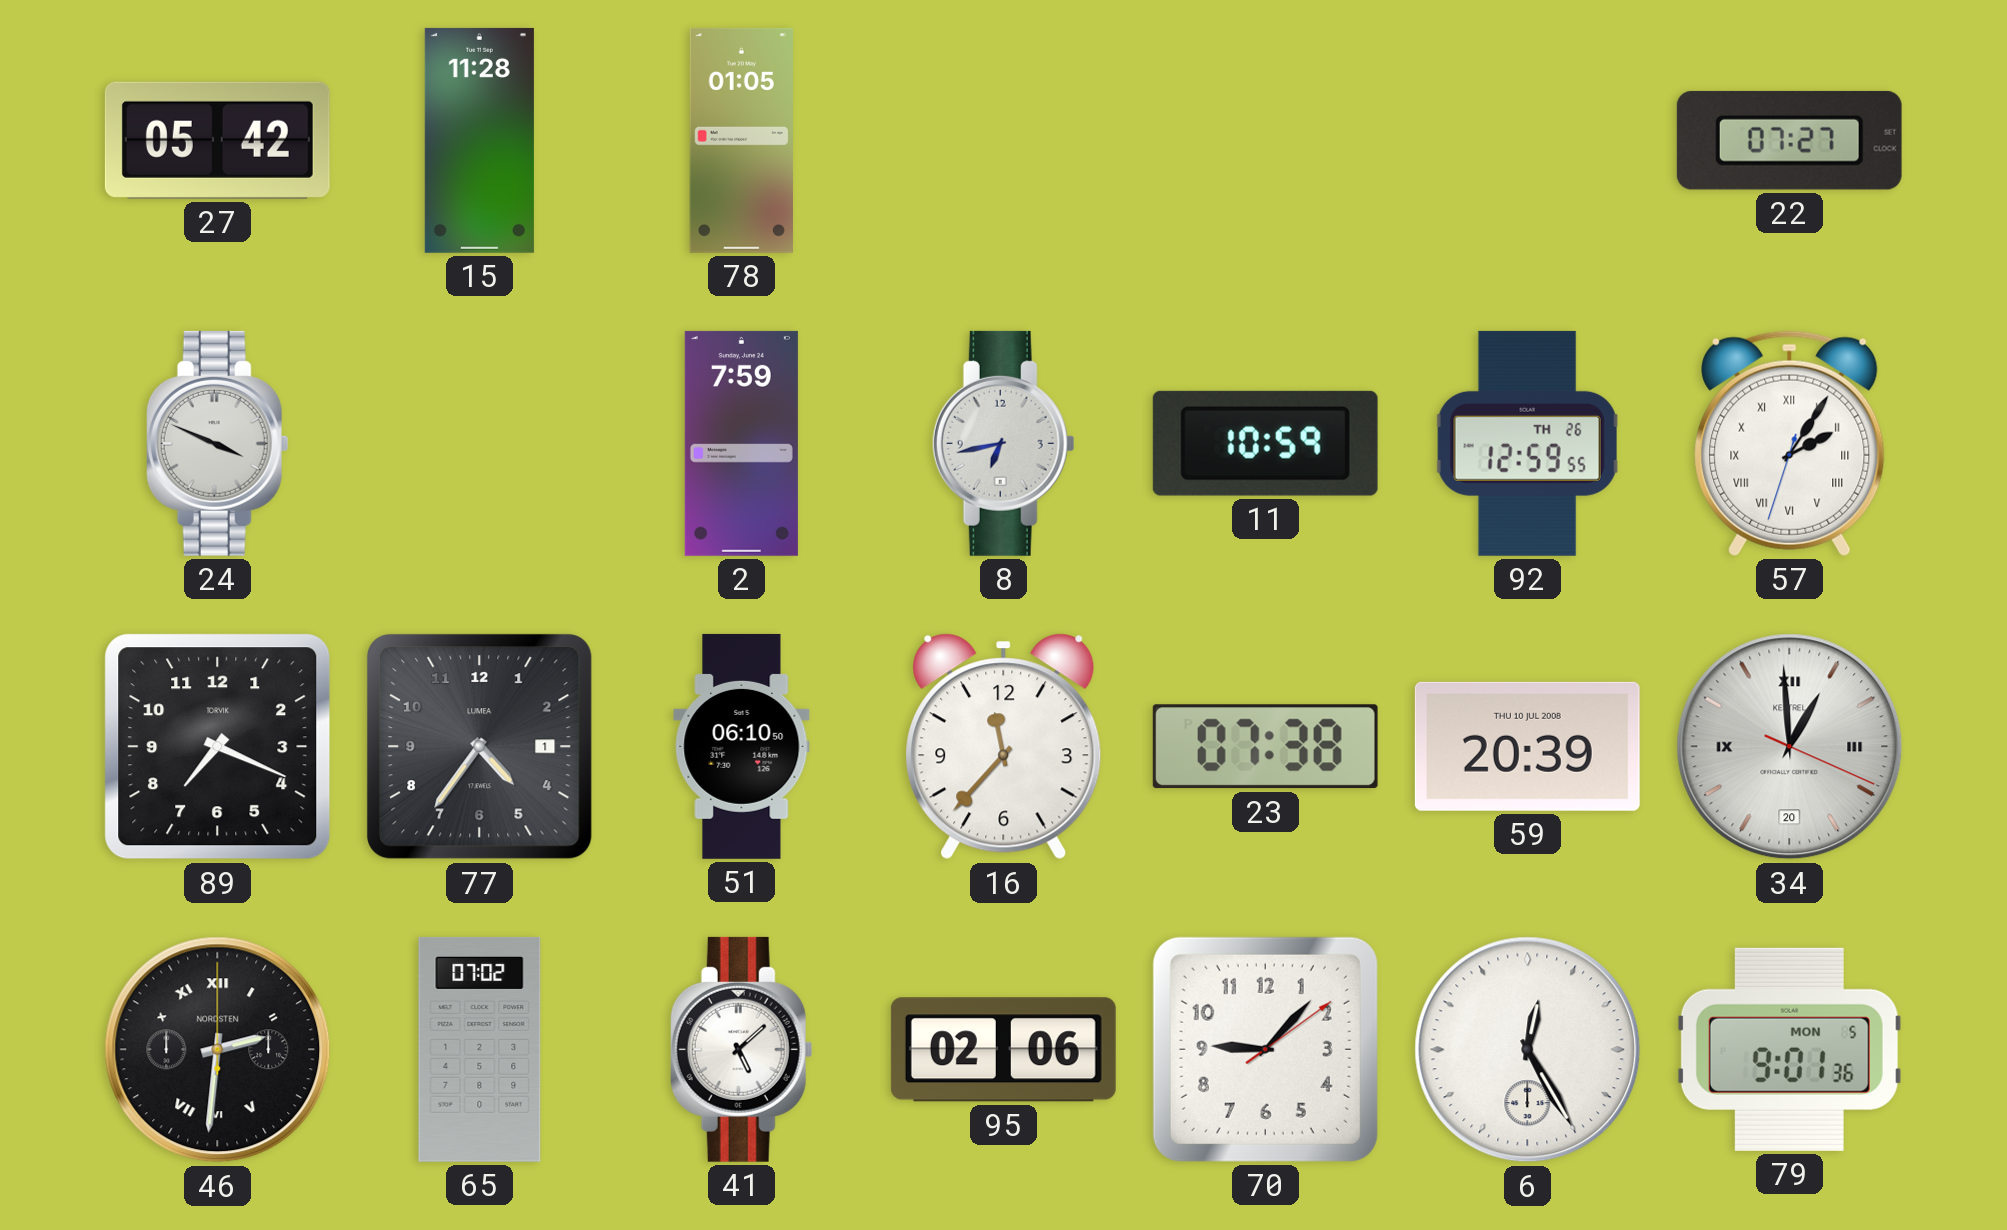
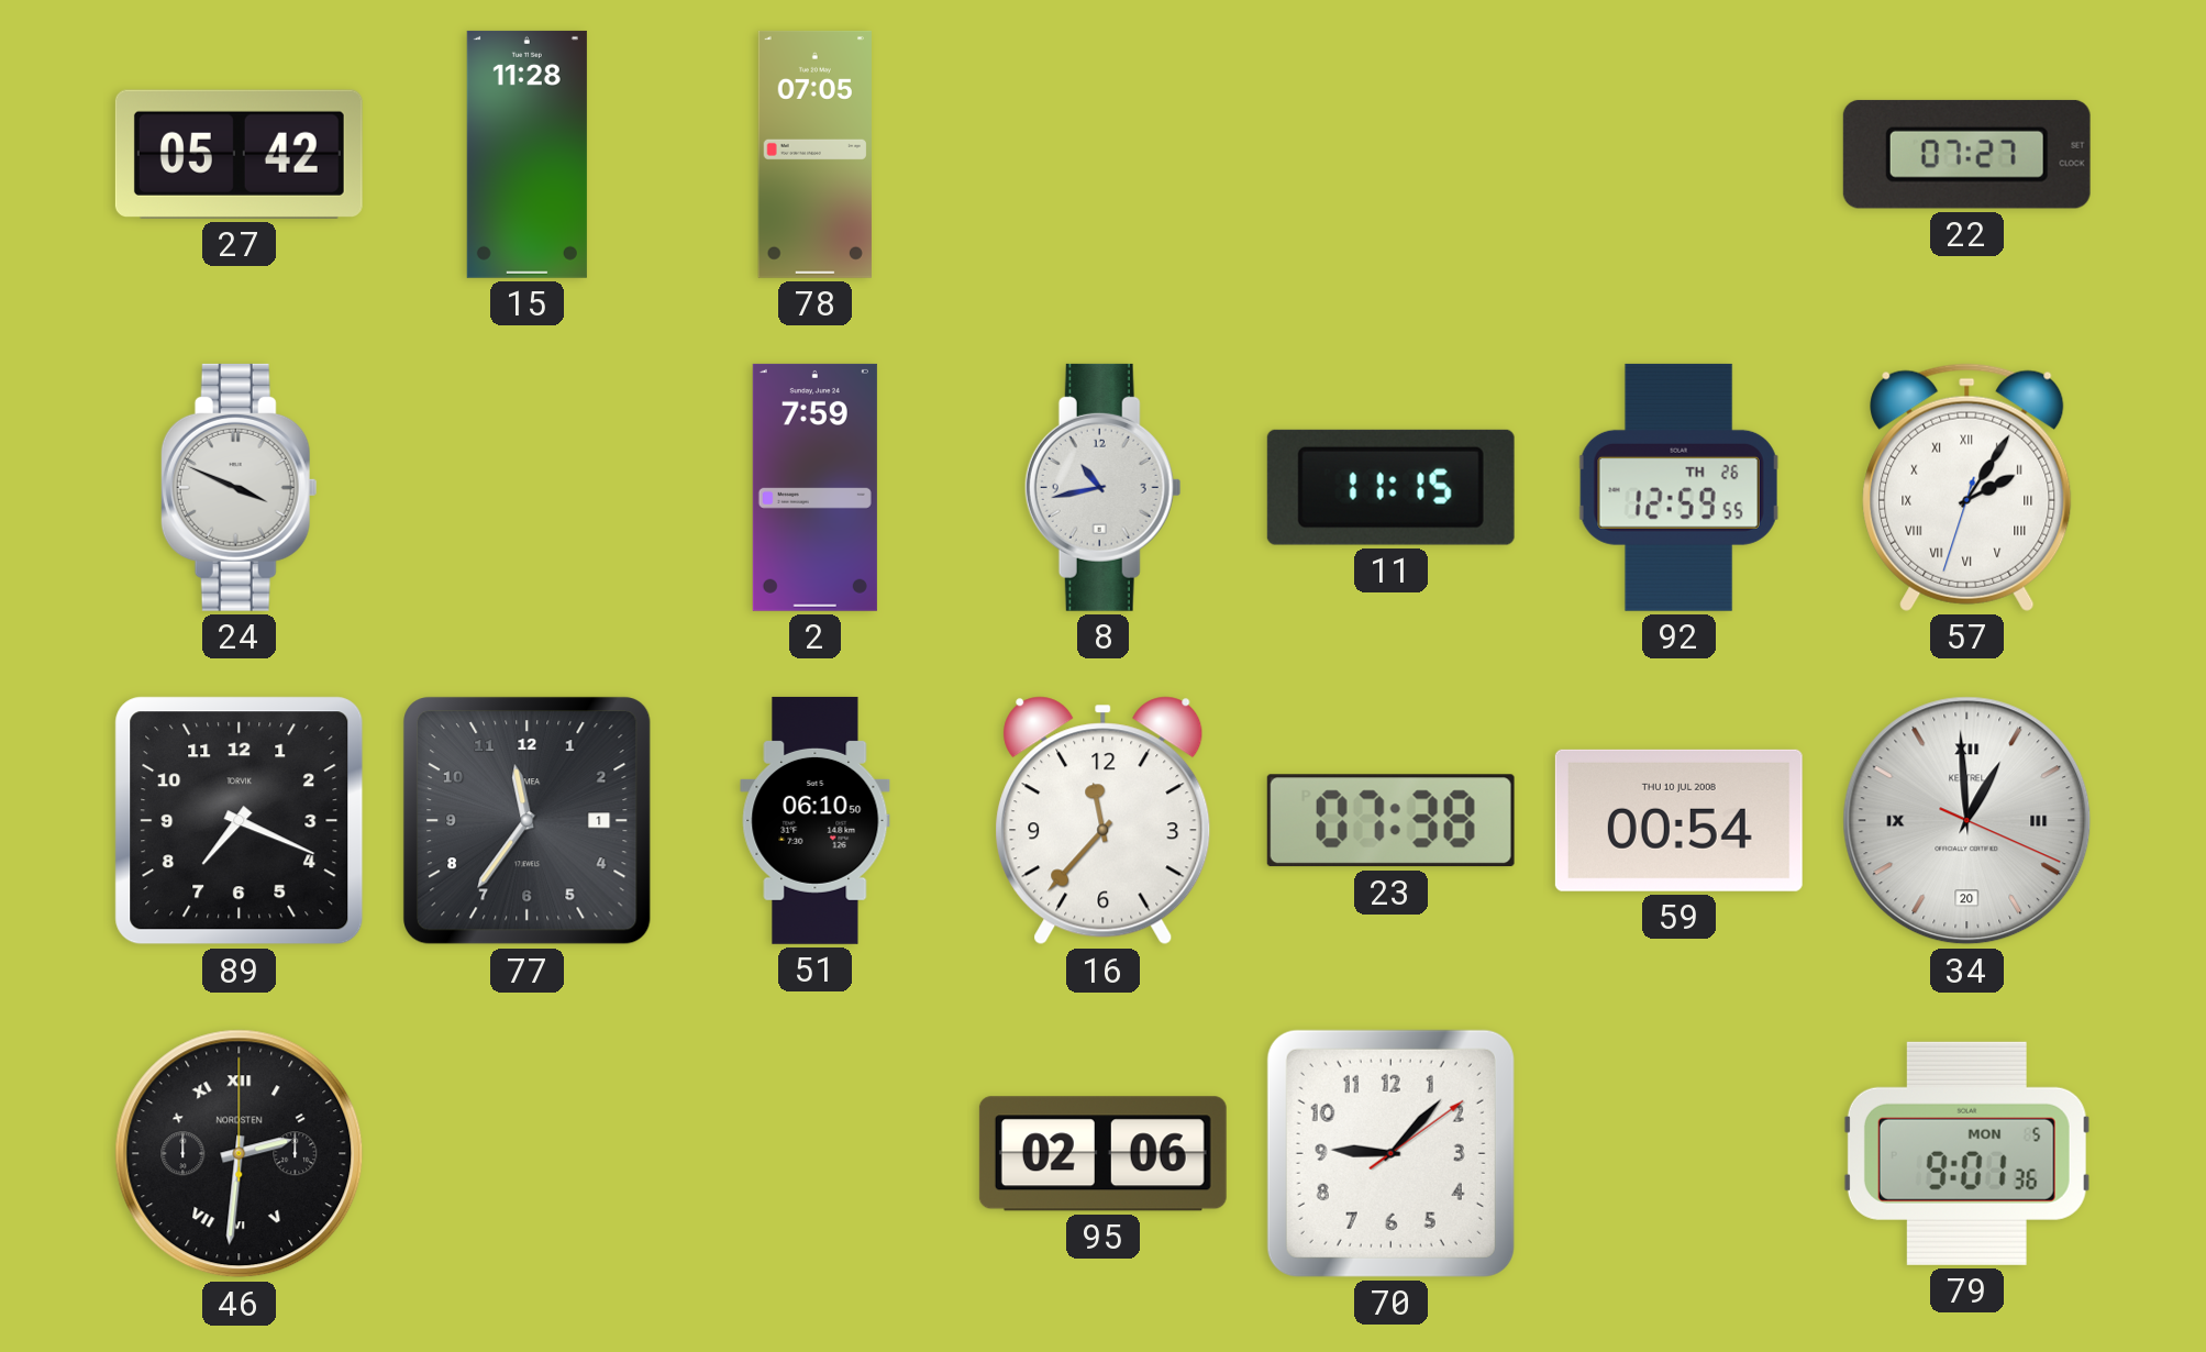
78: 01:05 -> 07:05
8: 6:43 -> 10:43
11: 10:59 -> 11:15
77: 4:36 -> 11:36
59: 20:39 -> 00:54
65: 07:02 -> none
41: 5:08 -> none
6: 12:25 -> none
